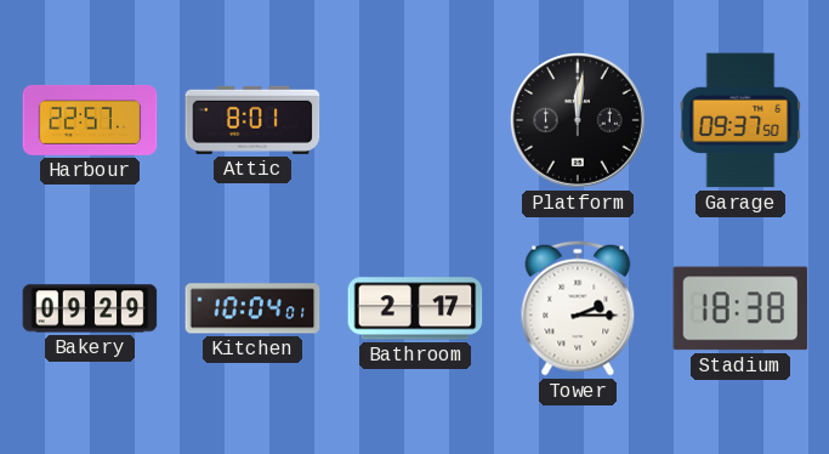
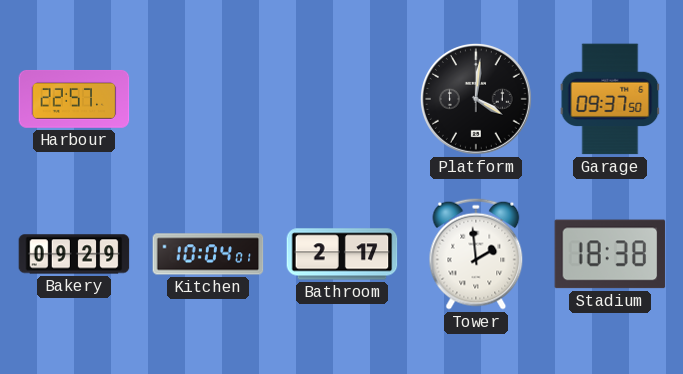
Attic: 8:01 -> none
Platform: 12:01 -> 4:01
Tower: 2:15 -> 1:59
